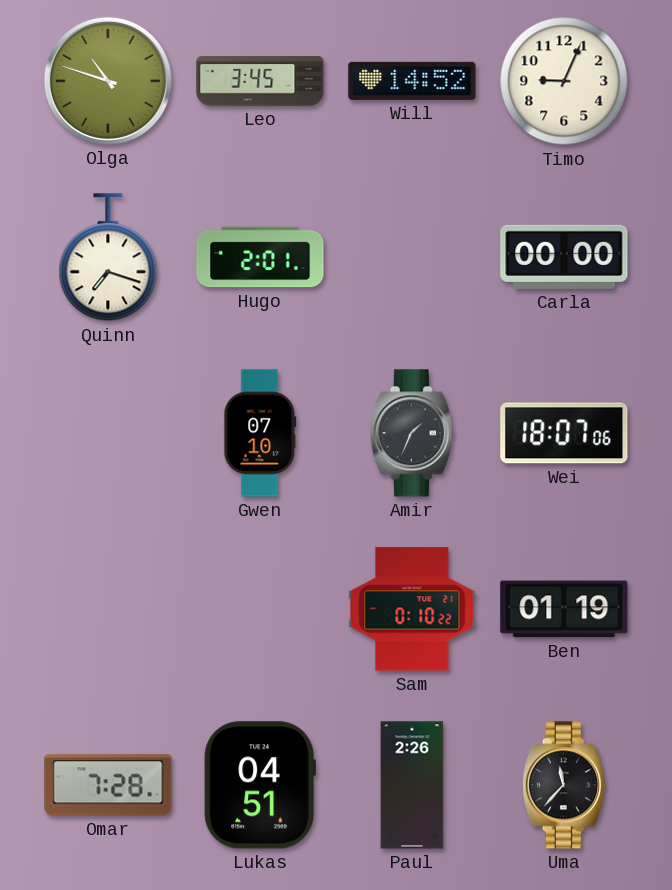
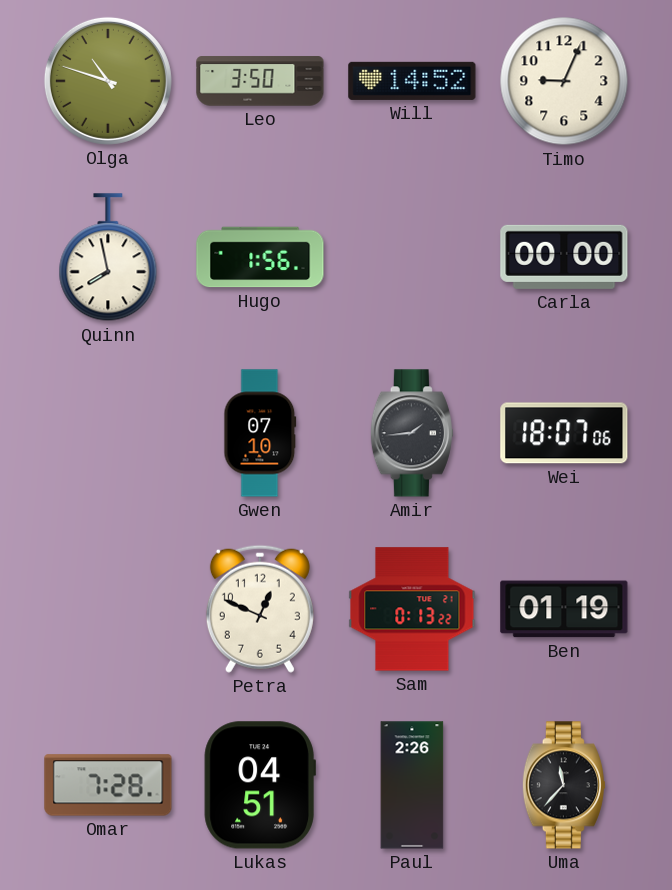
Leo: 3:45 -> 3:50
Quinn: 7:18 -> 7:58
Hugo: 2:01 -> 1:56
Amir: 1:34 -> 1:44
Petra: none -> 12:49
Sam: 0:10 -> 0:13
